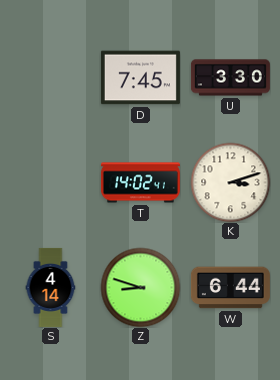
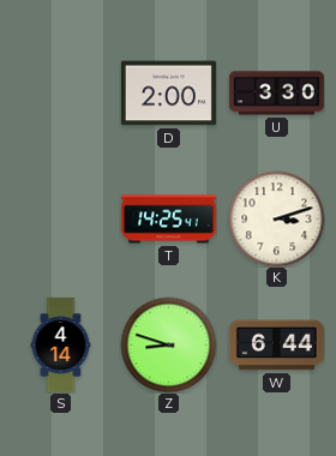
D: 7:45 -> 2:00
T: 14:02 -> 14:25
